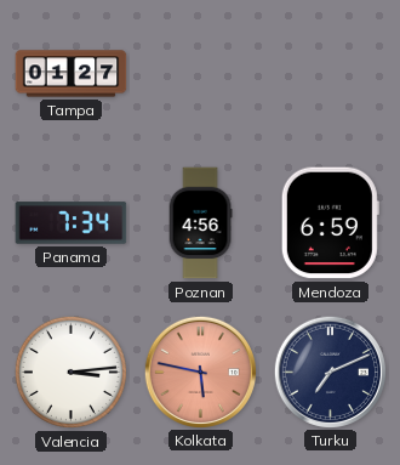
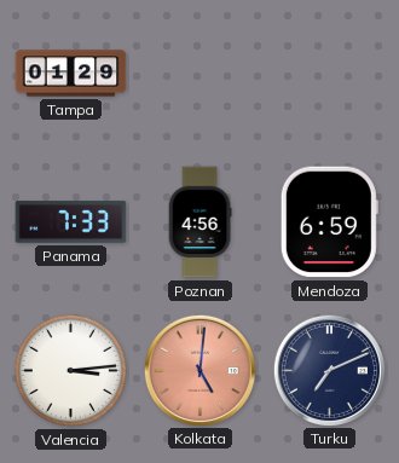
Tampa: 01:27 -> 01:29
Panama: 7:34 -> 7:33
Kolkata: 5:47 -> 5:01
